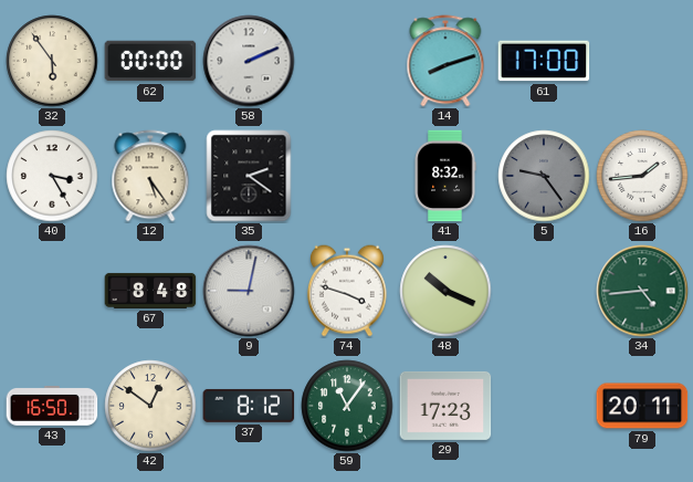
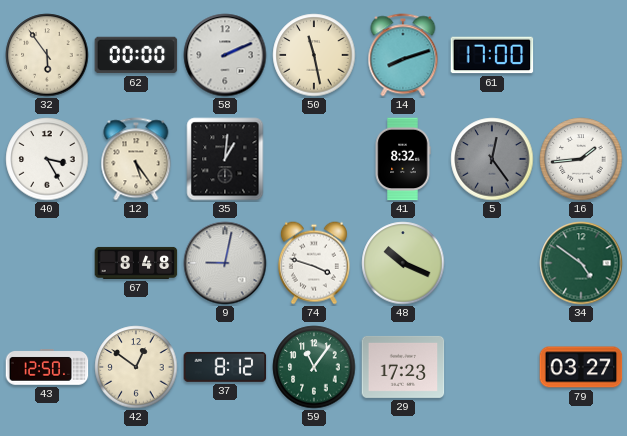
50: none -> 11:28
35: 2:21 -> 1:01
5: 9:24 -> 12:24
34: 4:44 -> 4:51
43: 16:50 -> 12:50
79: 20:11 -> 03:27
